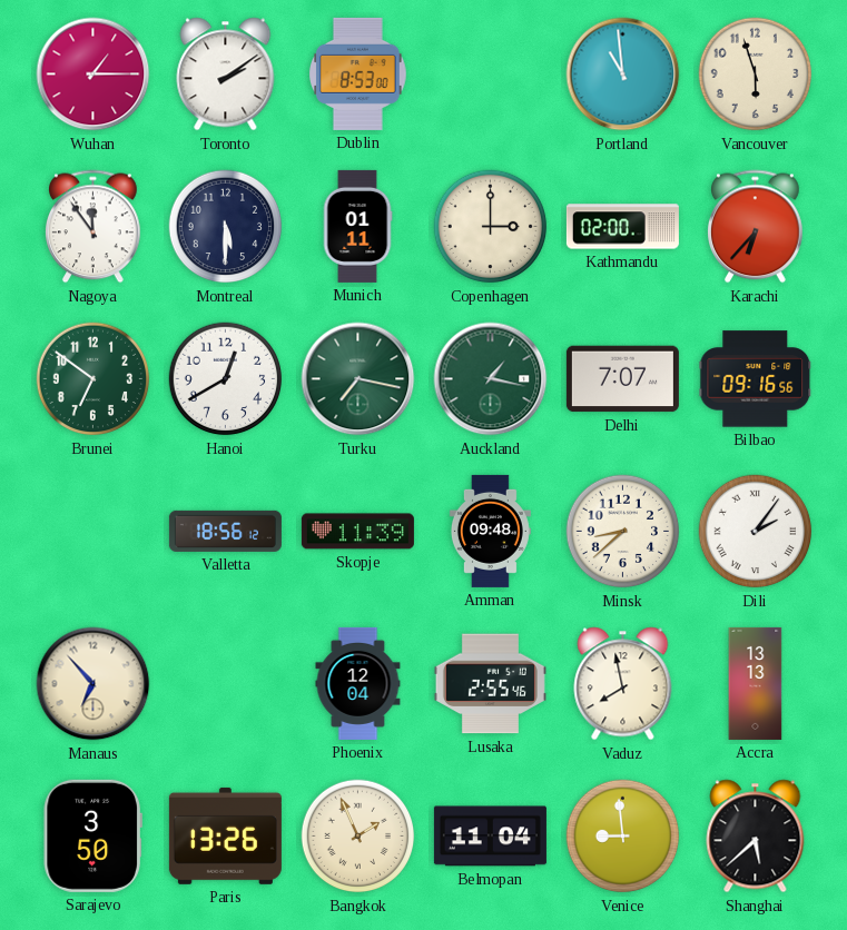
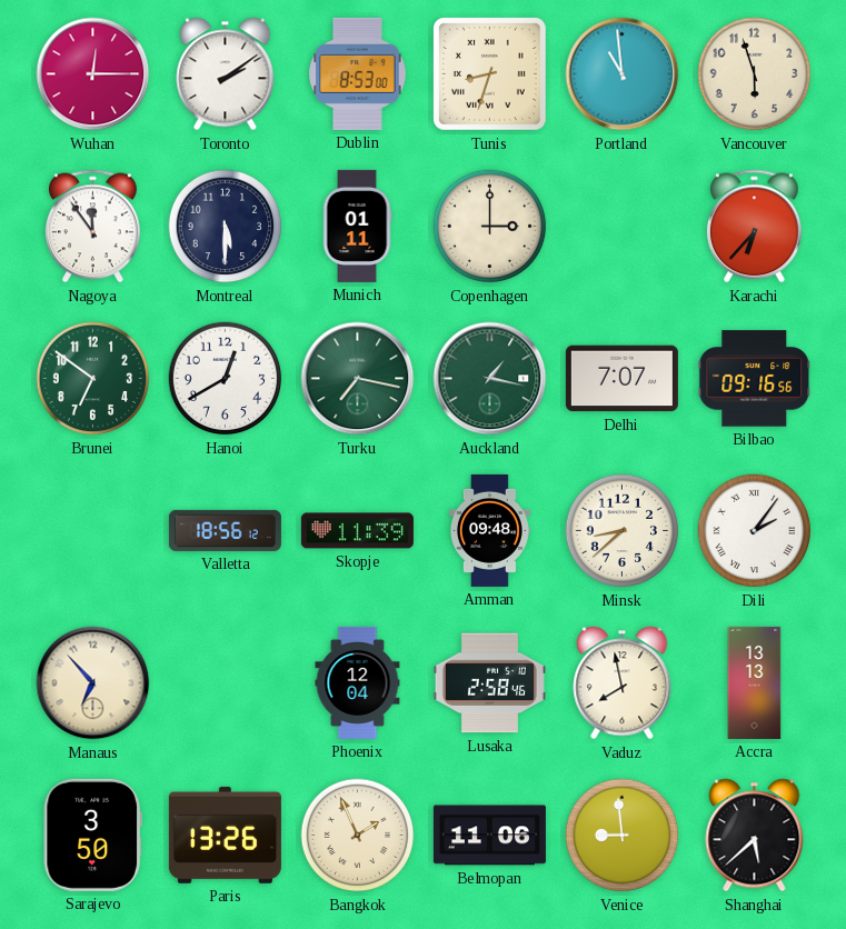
Wuhan: 1:15 -> 12:15
Tunis: none -> 8:33
Kathmandu: 02:00 -> none
Lusaka: 2:55 -> 2:58
Belmopan: 11:04 -> 11:06
